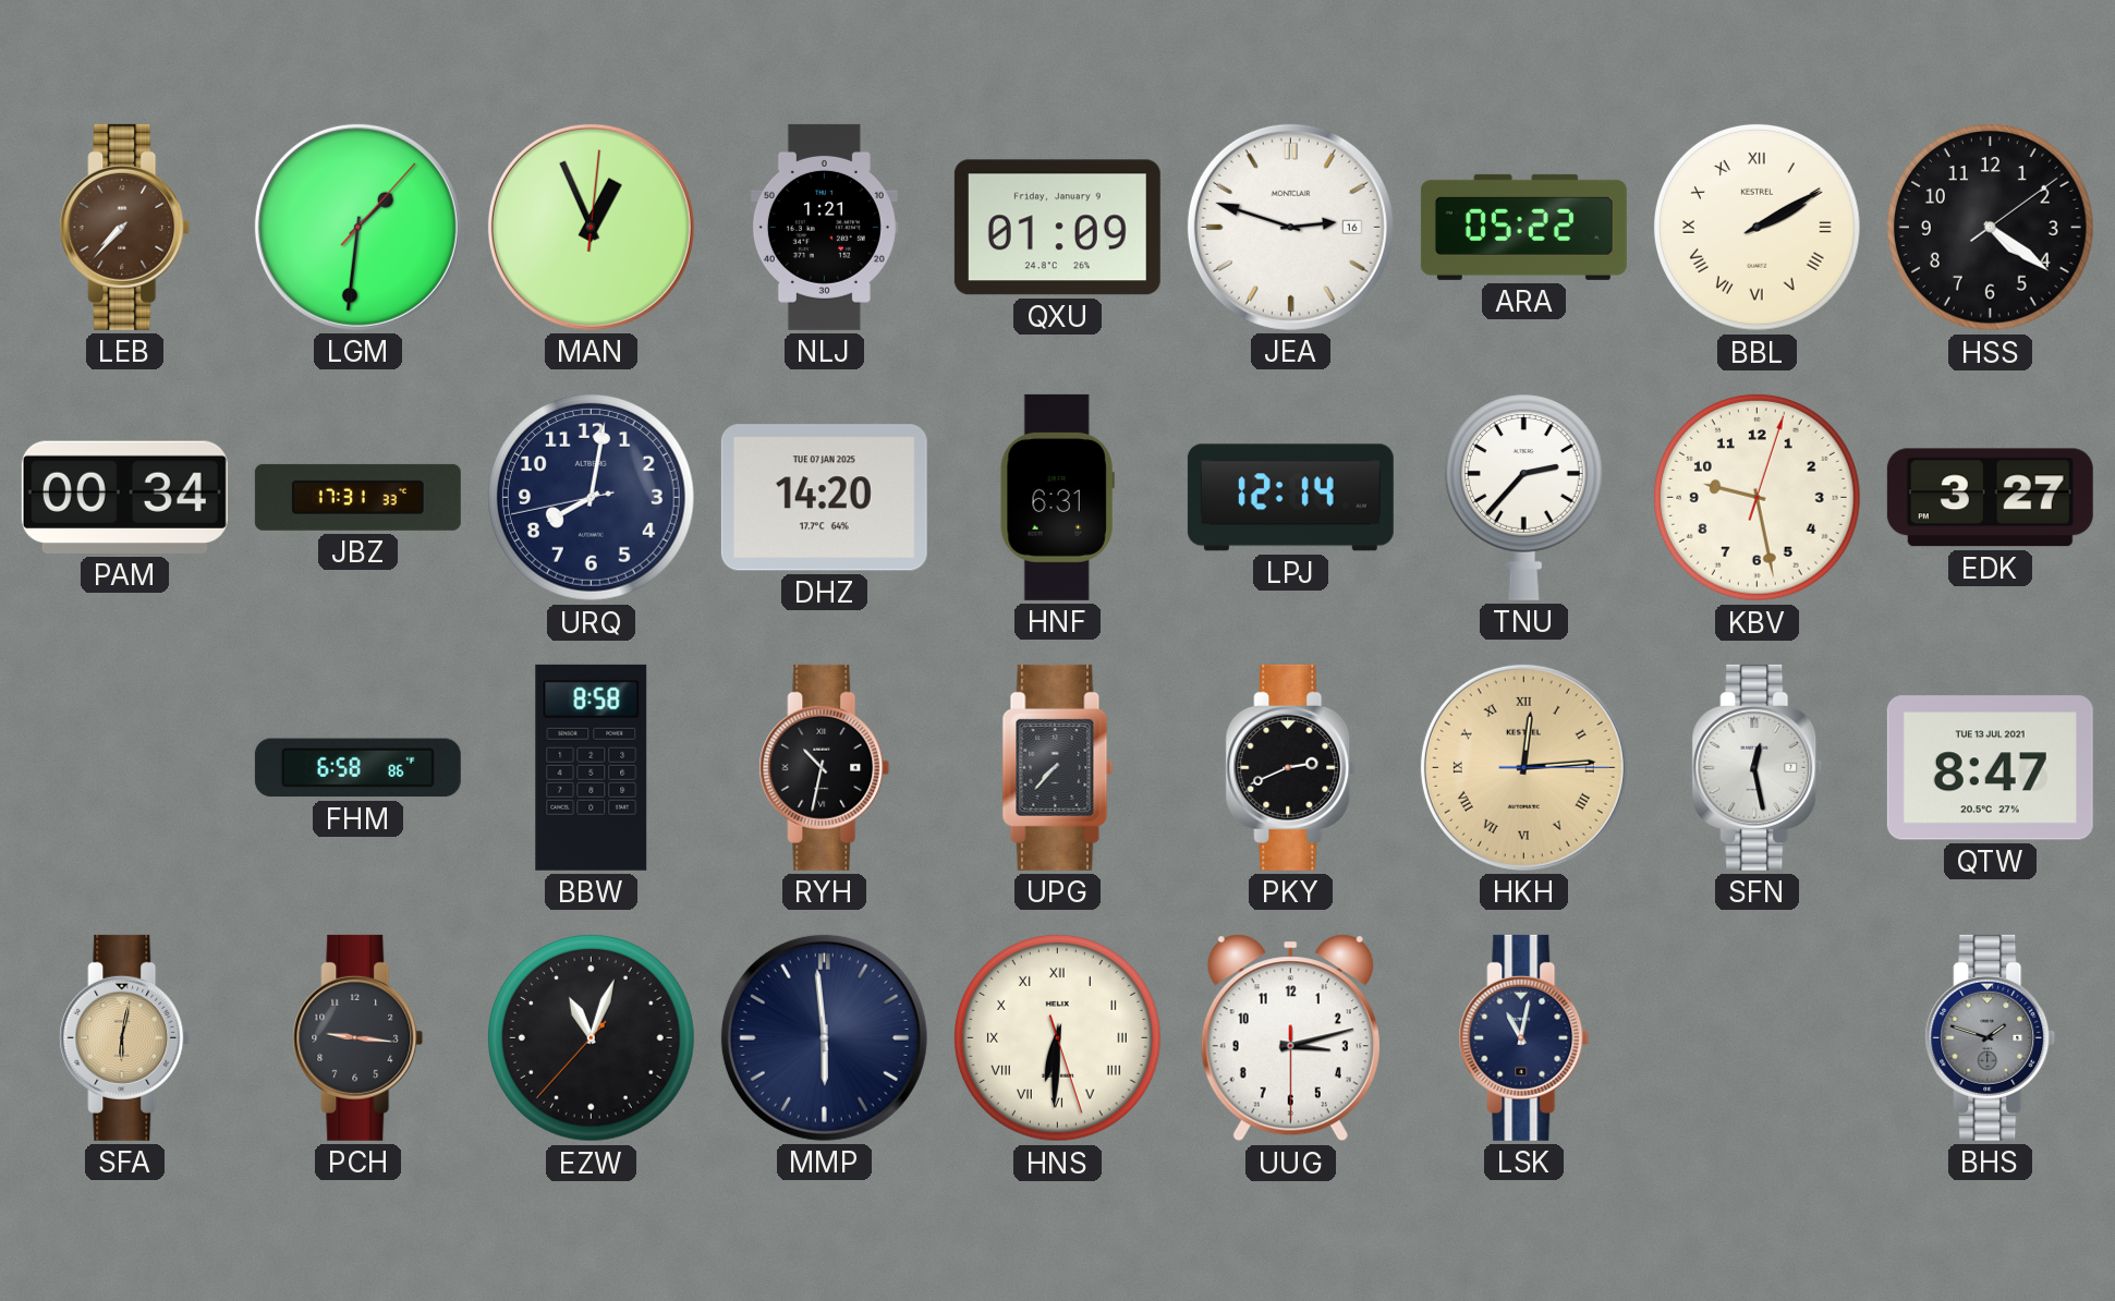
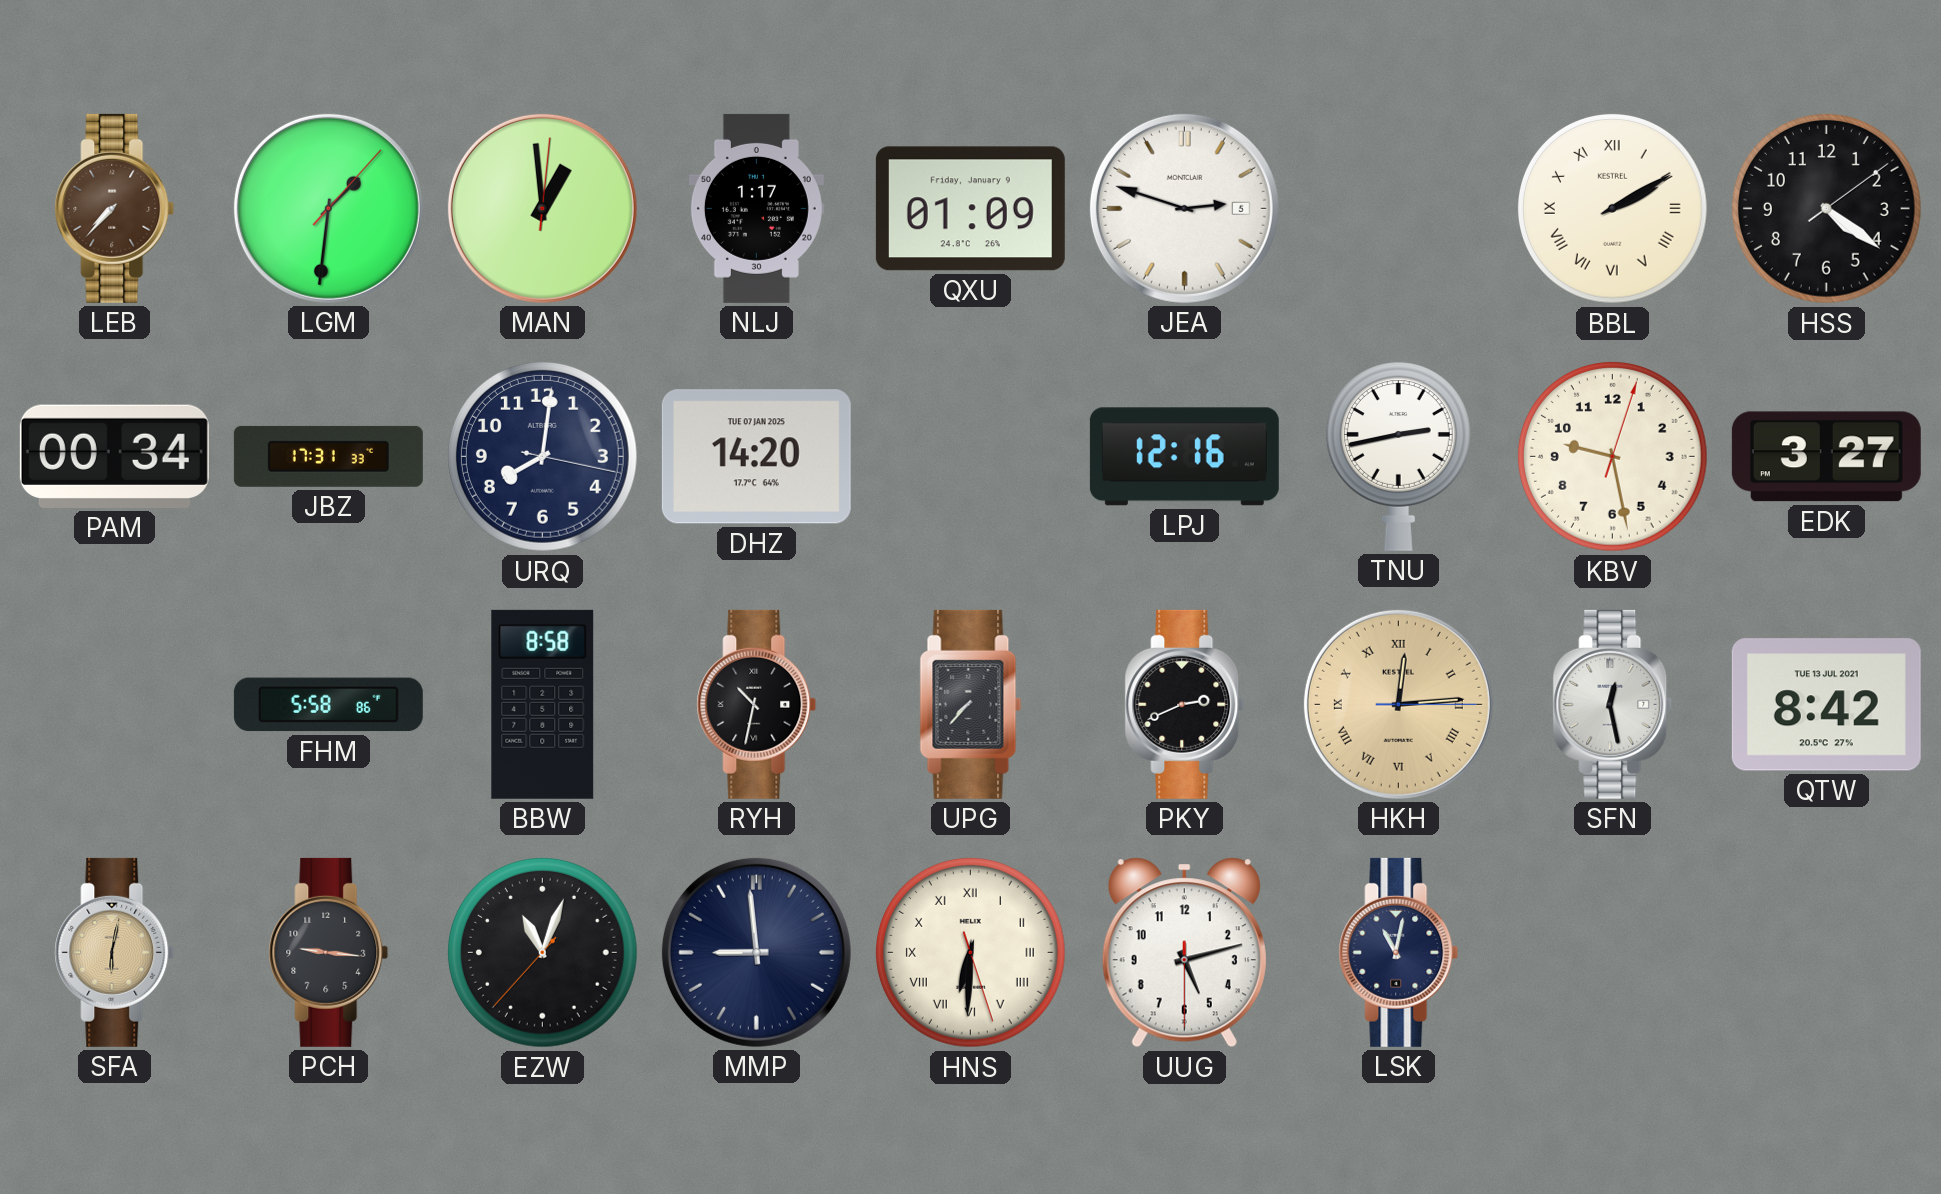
MAN: 12:56 -> 12:59
NLJ: 1:21 -> 1:17
JEA date: 16 -> 5
ARA: 05:22 -> none
URQ: 8:01:43 -> 8:01:17
HNF: 6:31 -> none
LPJ: 12:14 -> 12:16
TNU: 2:37 -> 2:43
FHM: 6:58 -> 5:58
QTW: 8:47 -> 8:42
MMP: 5:59 -> 8:59
UUG: 3:12 -> 5:12
BHS: 1:48 -> none
